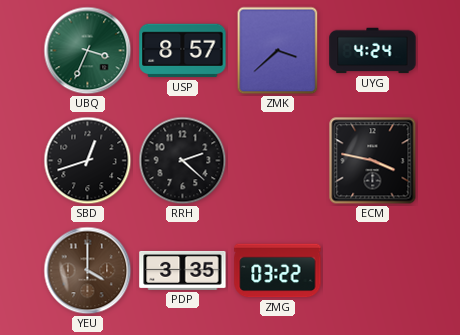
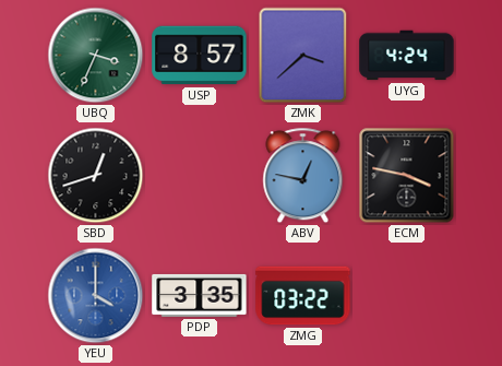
RRH: 2:22 -> none
ABV: none -> 12:47
YEU dial: brown -> blue
